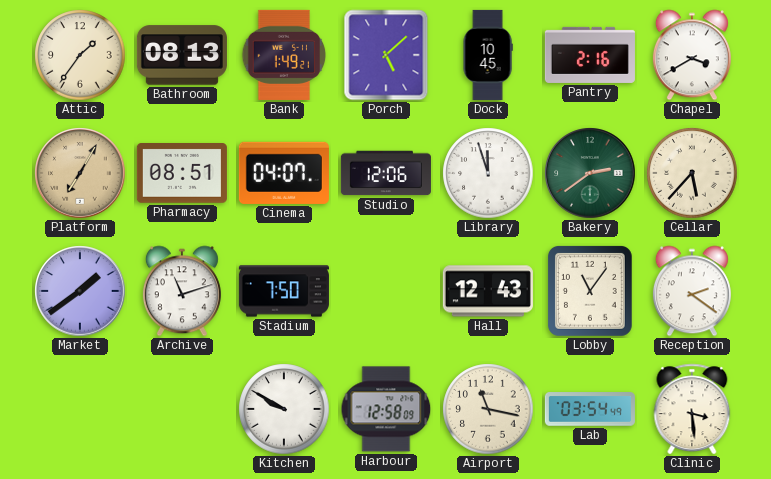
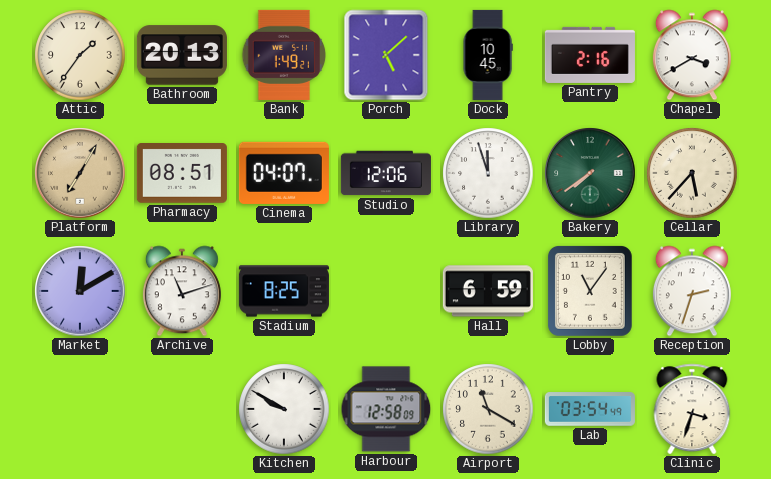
Bathroom: 08:13 -> 20:13
Bakery: 2:39 -> 7:39
Market: 1:39 -> 12:10
Stadium: 7:50 -> 8:25
Hall: 12:43 -> 6:59
Reception: 2:21 -> 2:33
Airport: 11:17 -> 11:20
Clinic: 3:29 -> 3:33
